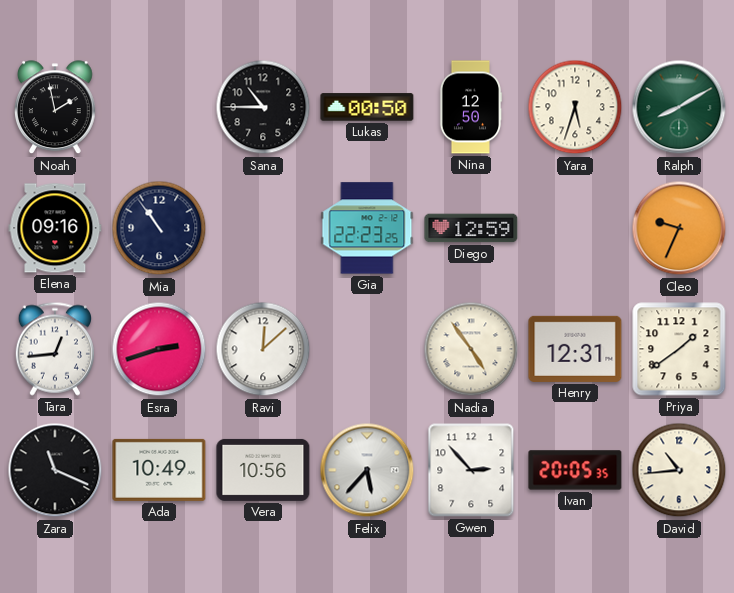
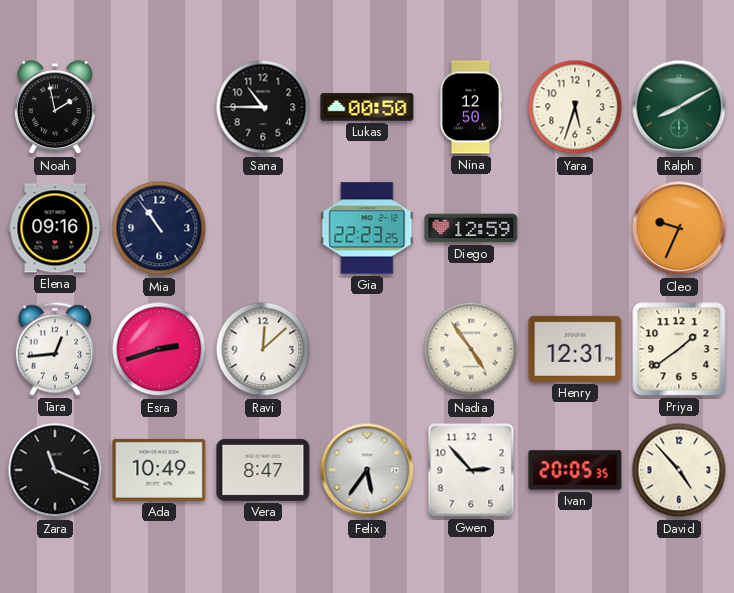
Vera: 10:56 -> 8:47
Felix: 5:37 -> 5:36
David: 10:44 -> 4:53
